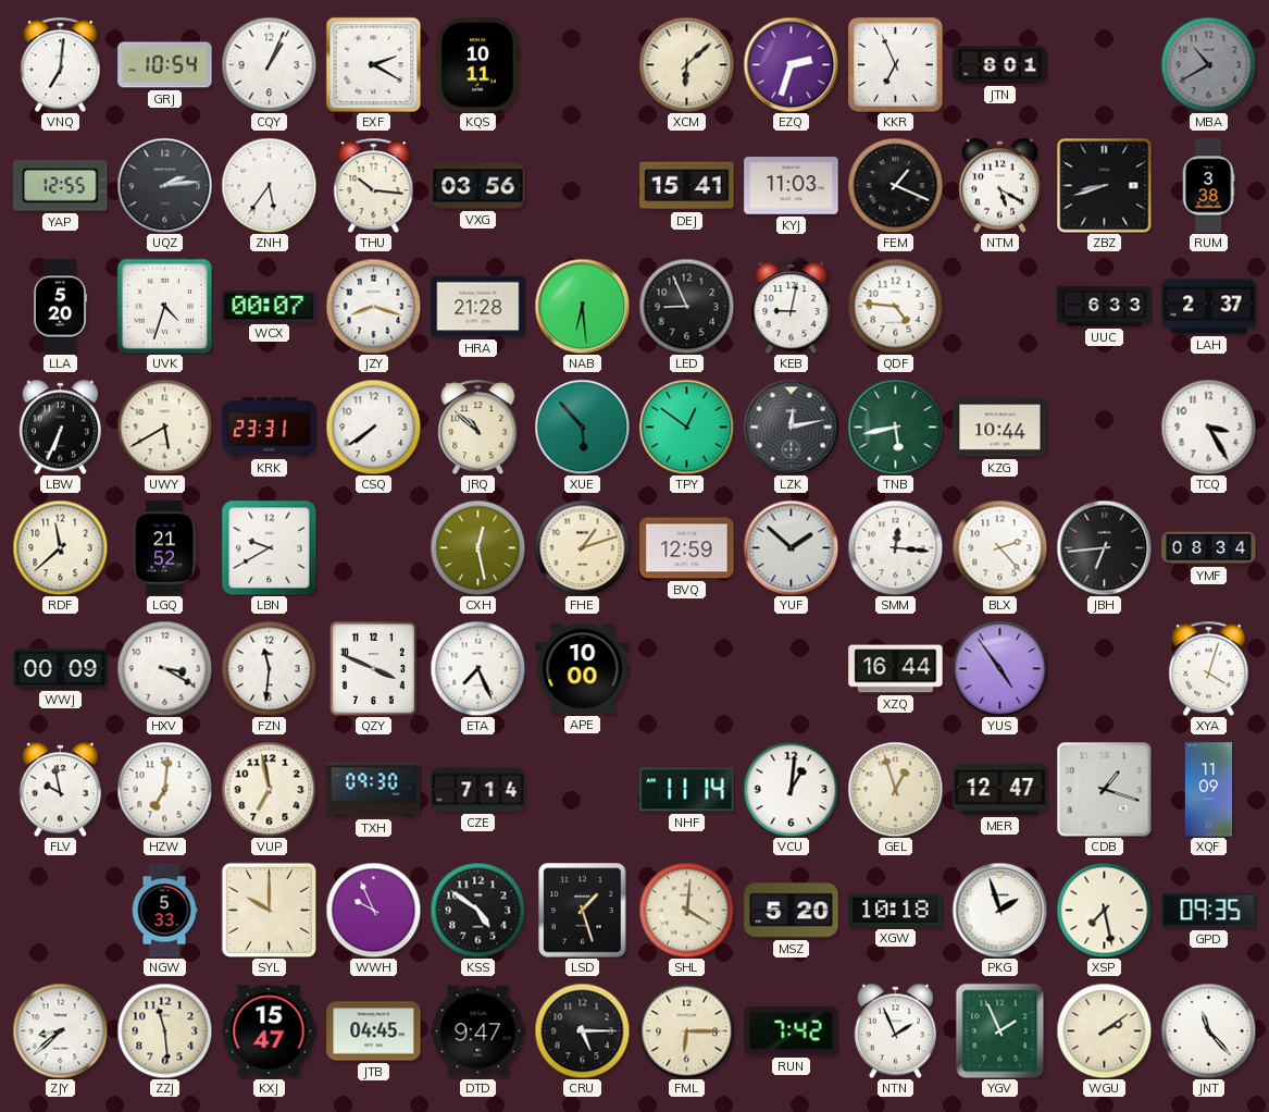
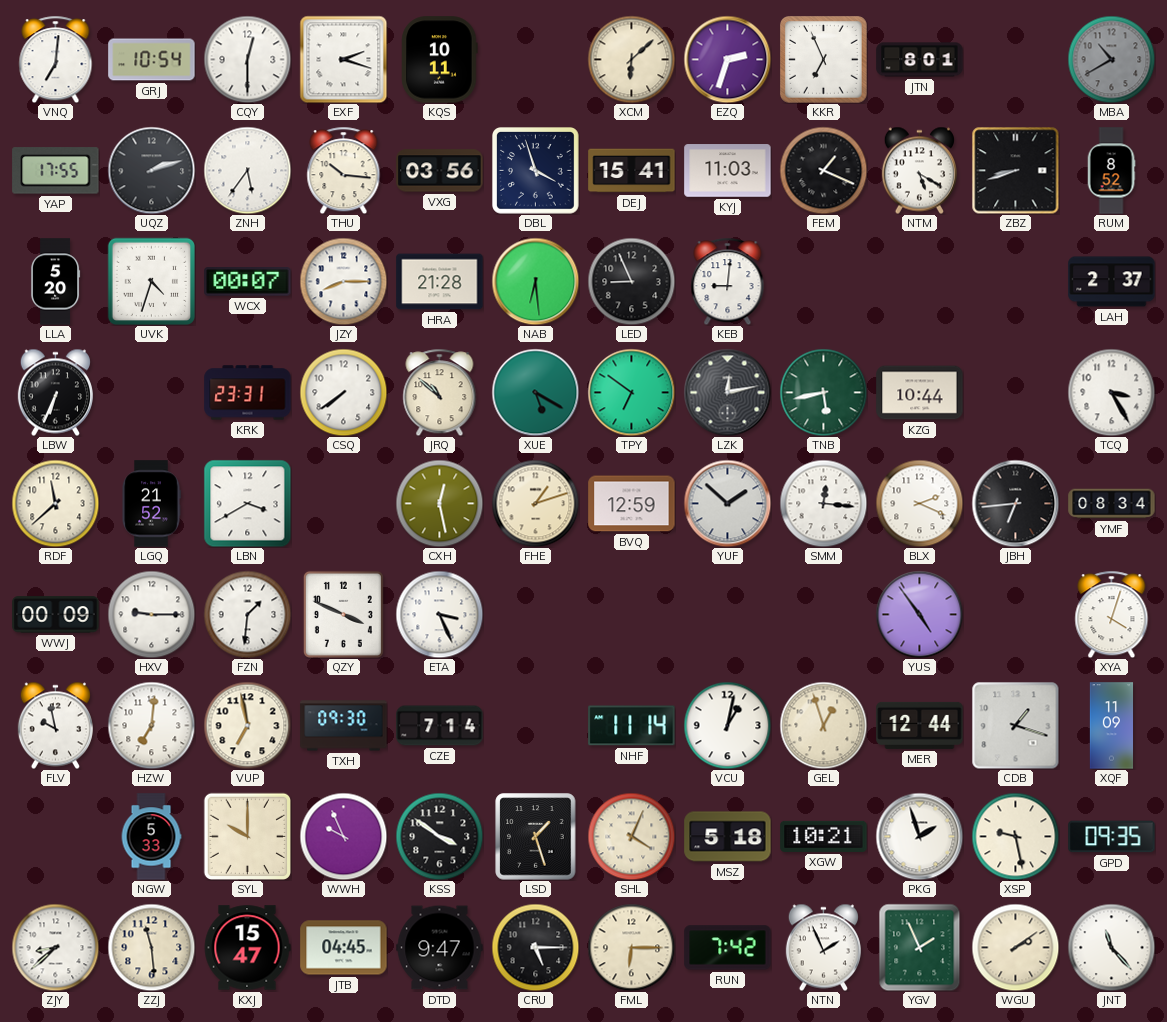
CQY: 1:04 -> 12:30
EXF: 2:20 -> 2:18
YAP: 12:55 -> 17:55
UQZ: 2:14 -> 2:12
DBL: none -> 3:57
RUM: 3:38 -> 8:52
JZY: 8:18 -> 8:15
KEB: 9:02 -> 9:01
QDF: 4:46 -> none
UUC: 6:33 -> none
UWY: 5:40 -> none
XUE: 5:53 -> 5:20
TPY: 12:51 -> 6:51
LBN: 9:40 -> 3:40
BLX: 2:23 -> 2:19
HXV: 3:20 -> 9:15
FZN: 11:31 -> 1:31
ETA: 7:26 -> 3:26
APE: 10:00 -> none
XZQ: 16:44 -> none
VCU: 1:01 -> 1:02
MER: 12:47 -> 12:44
KSS: 4:51 -> 3:51
SHL: 4:01 -> 4:04
MSZ: 5:20 -> 5:18
XGW: 10:18 -> 10:21
XSP: 7:28 -> 9:28
